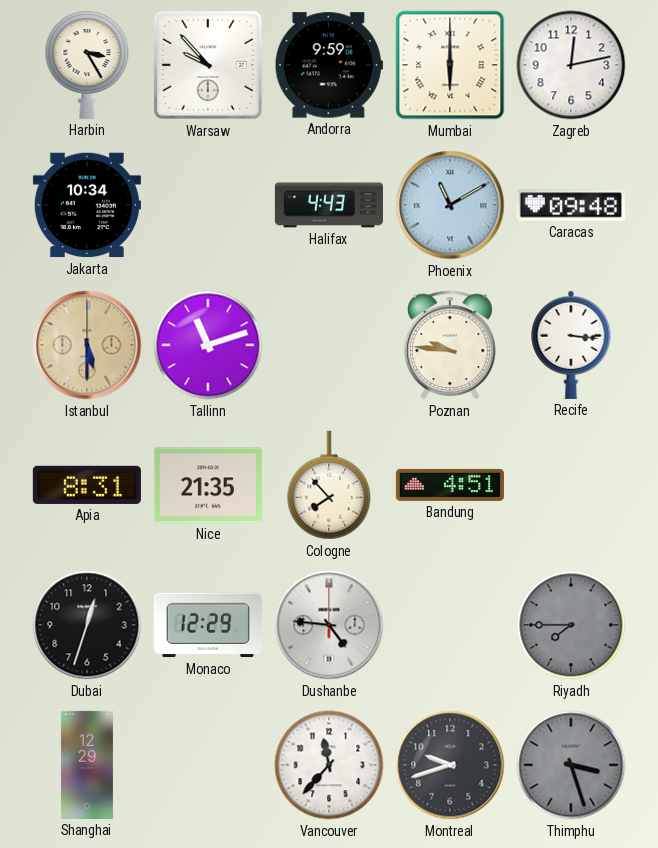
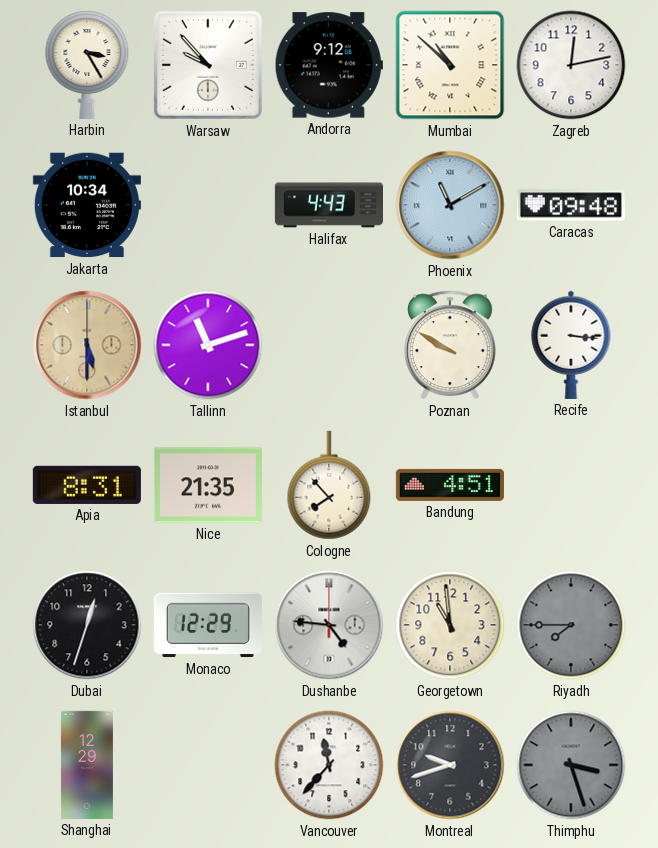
Andorra: 9:59 -> 9:12
Mumbai: 6:00 -> 10:52
Poznan: 9:46 -> 9:50
Georgetown: none -> 10:59
